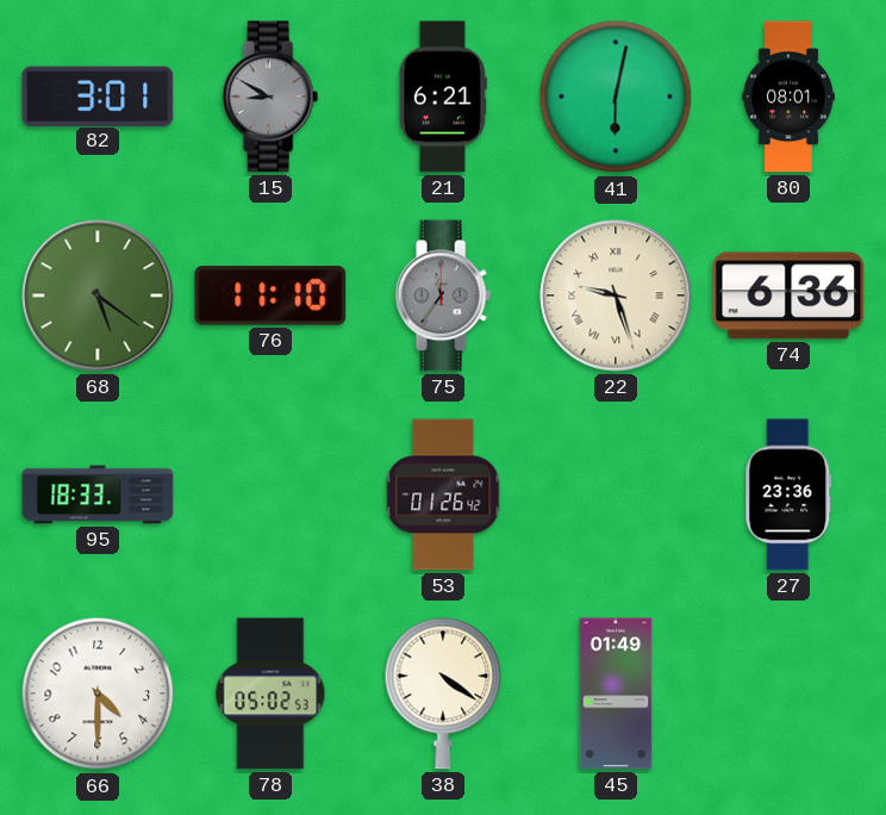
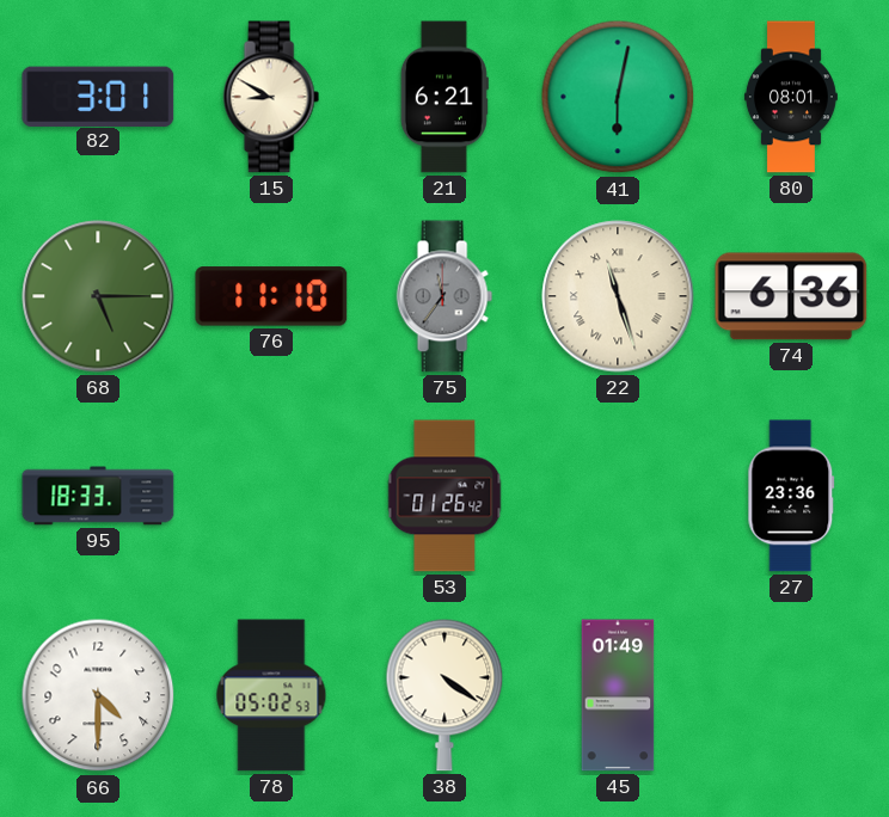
15 dial: grey -> cream
68: 5:21 -> 5:15
22: 9:27 -> 11:27
